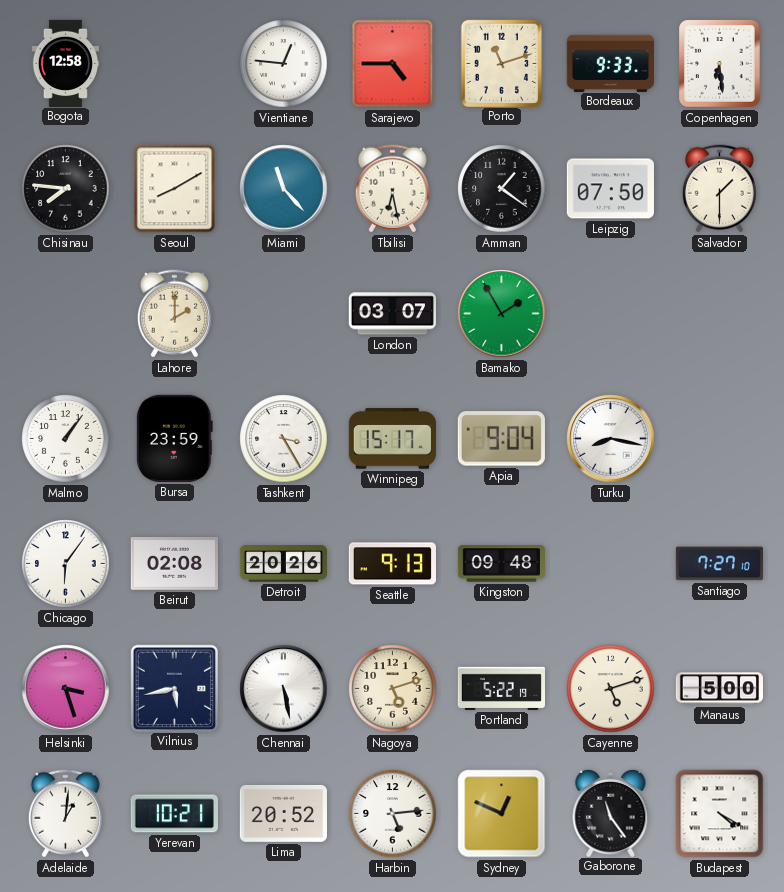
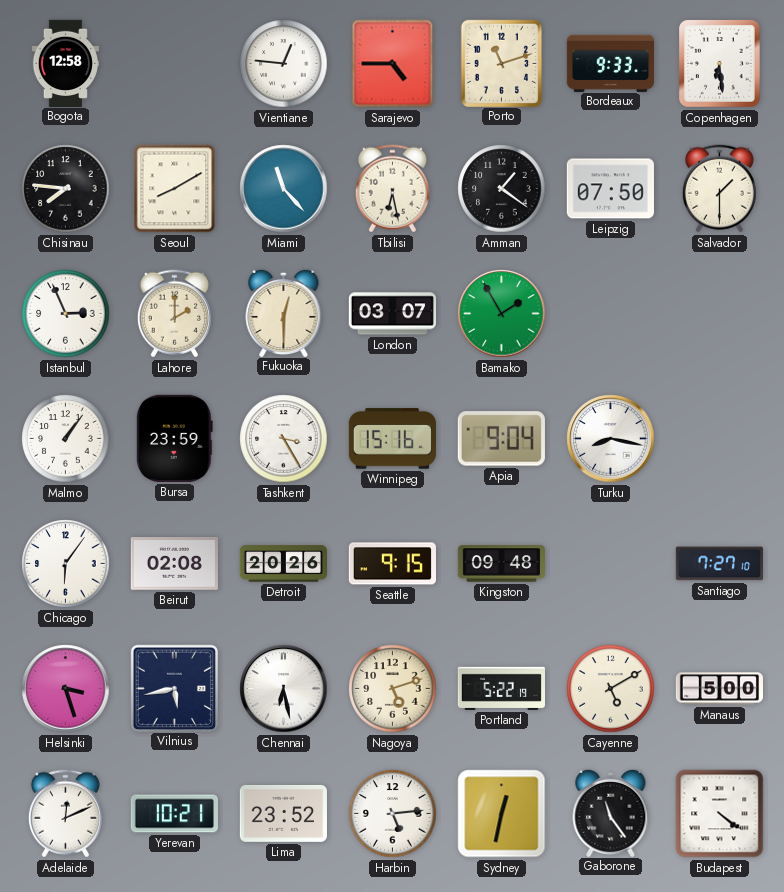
Istanbul: none -> 2:56
Fukuoka: none -> 12:30
Winnipeg: 15:17 -> 15:16
Seattle: 9:13 -> 9:15
Chennai: 5:28 -> 6:28
Cayenne: 5:12 -> 5:10
Adelaide: 1:01 -> 12:11
Lima: 20:52 -> 23:52
Sydney: 12:49 -> 12:32
Budapest: 4:20 -> 4:21
